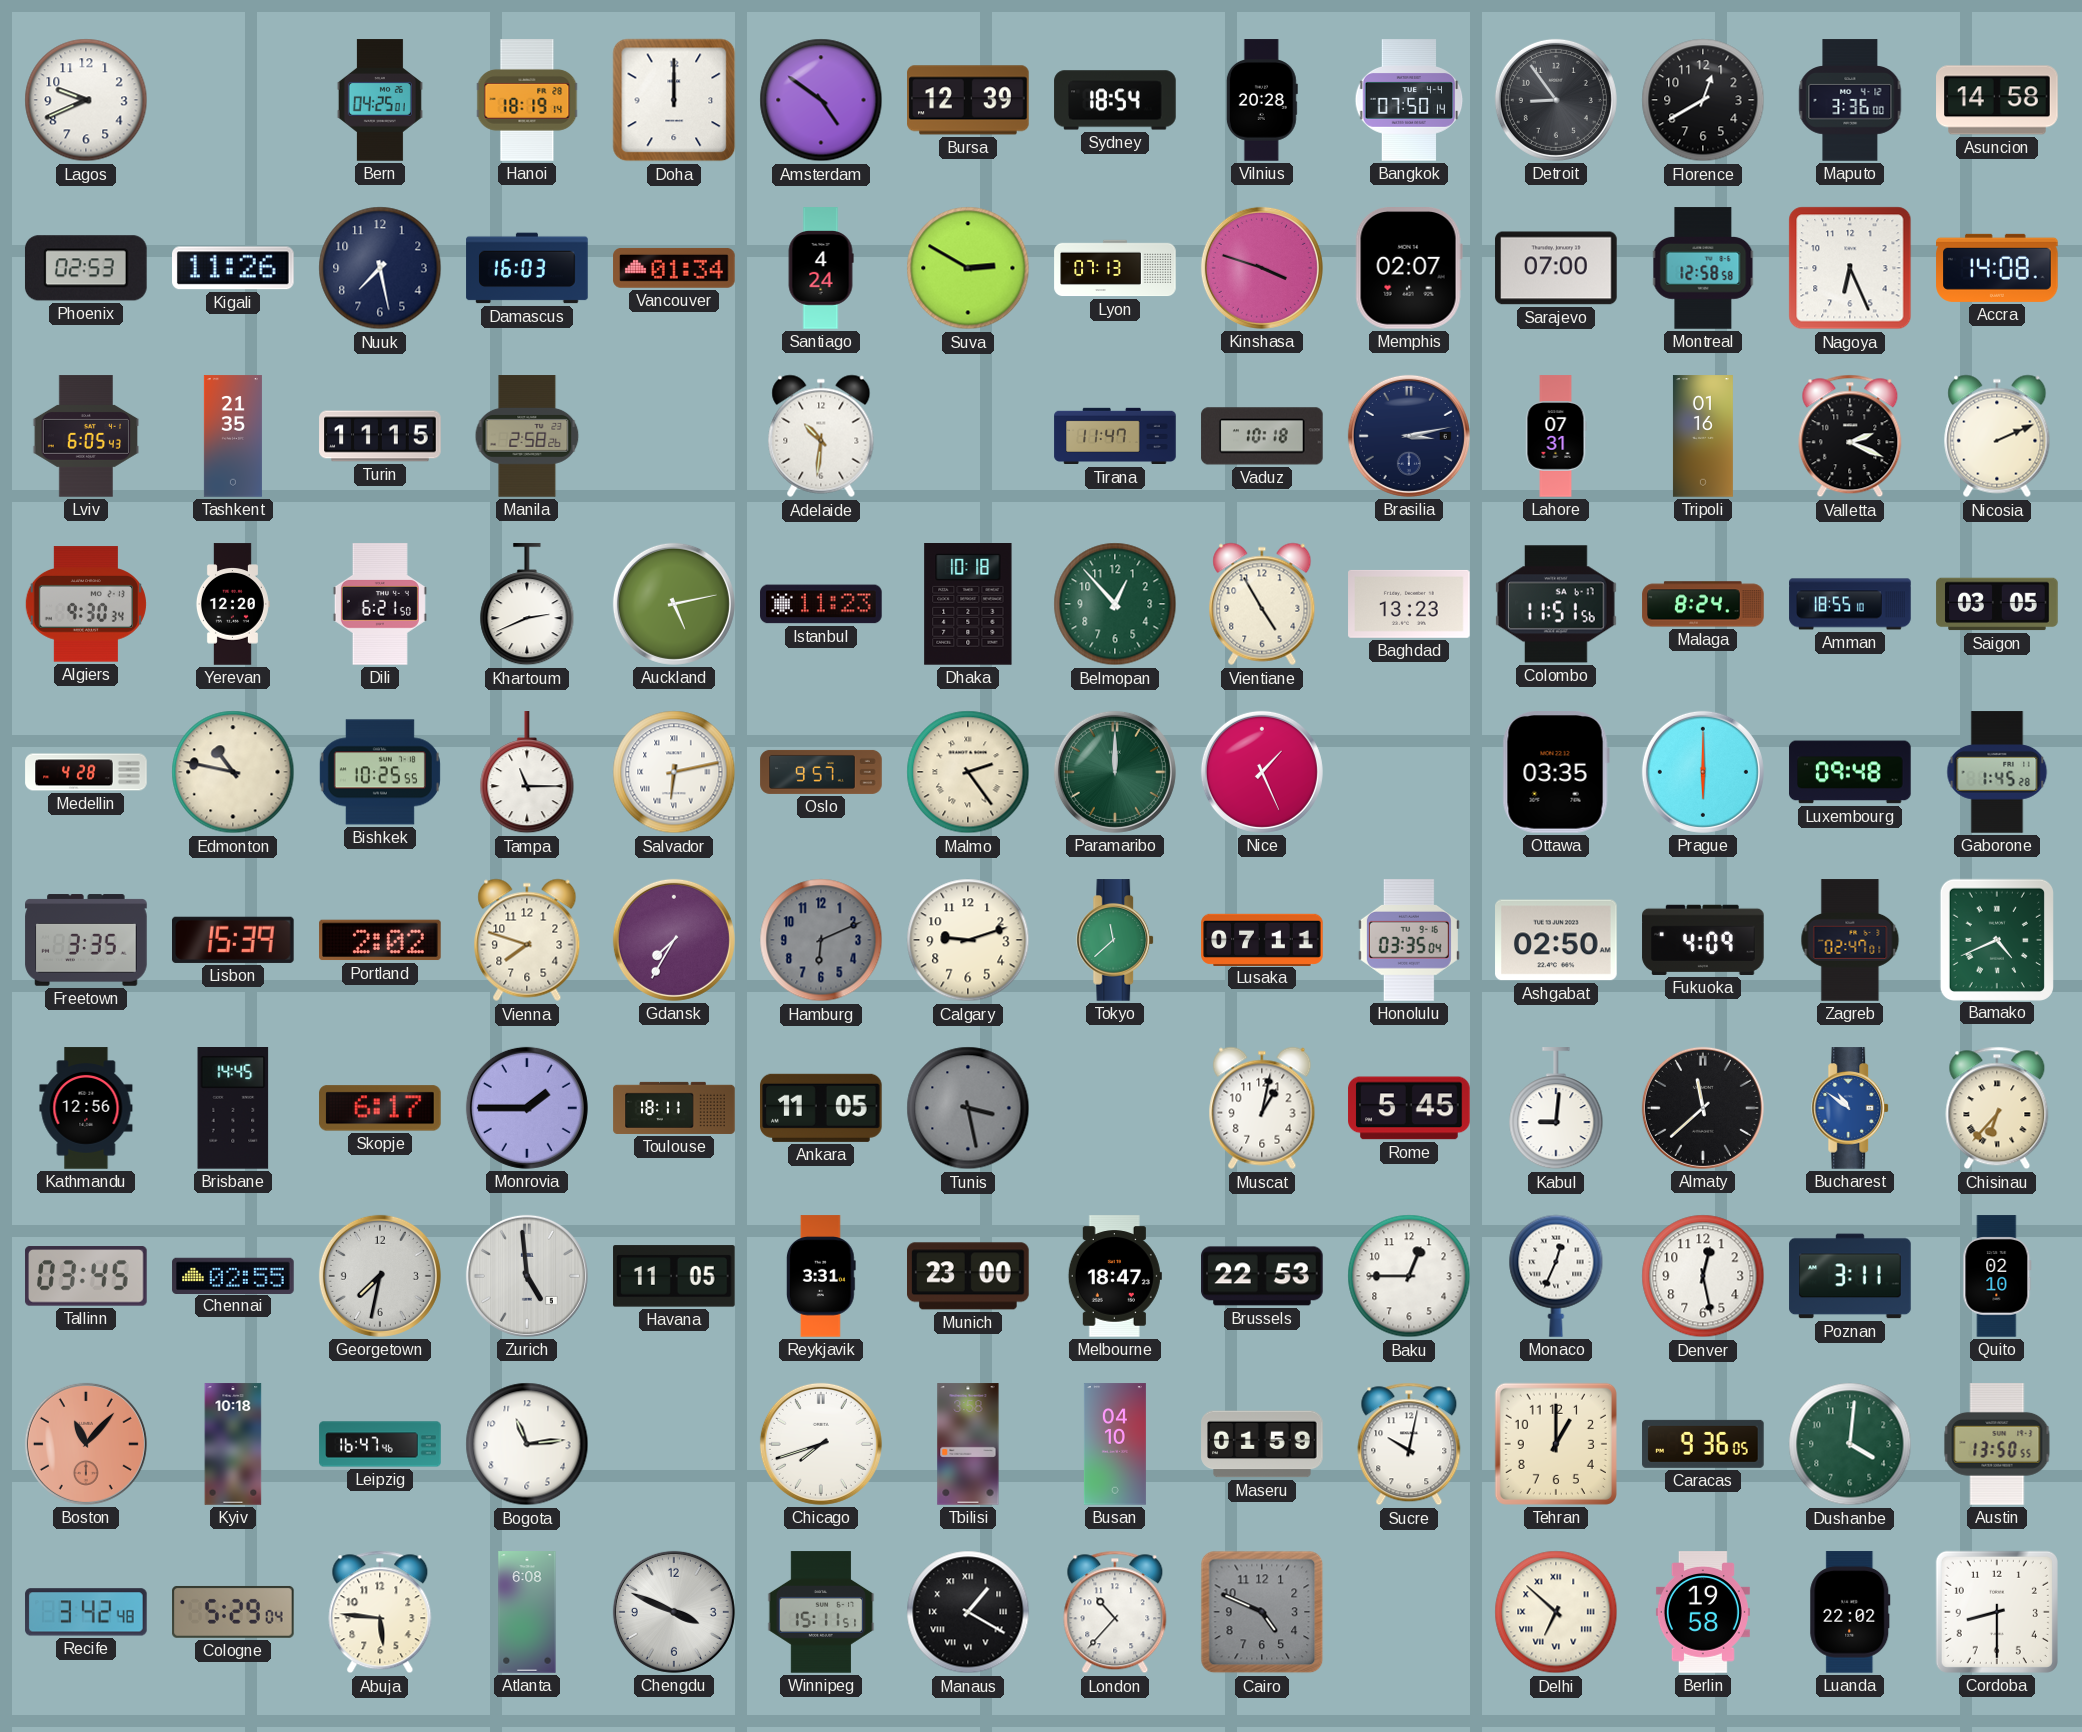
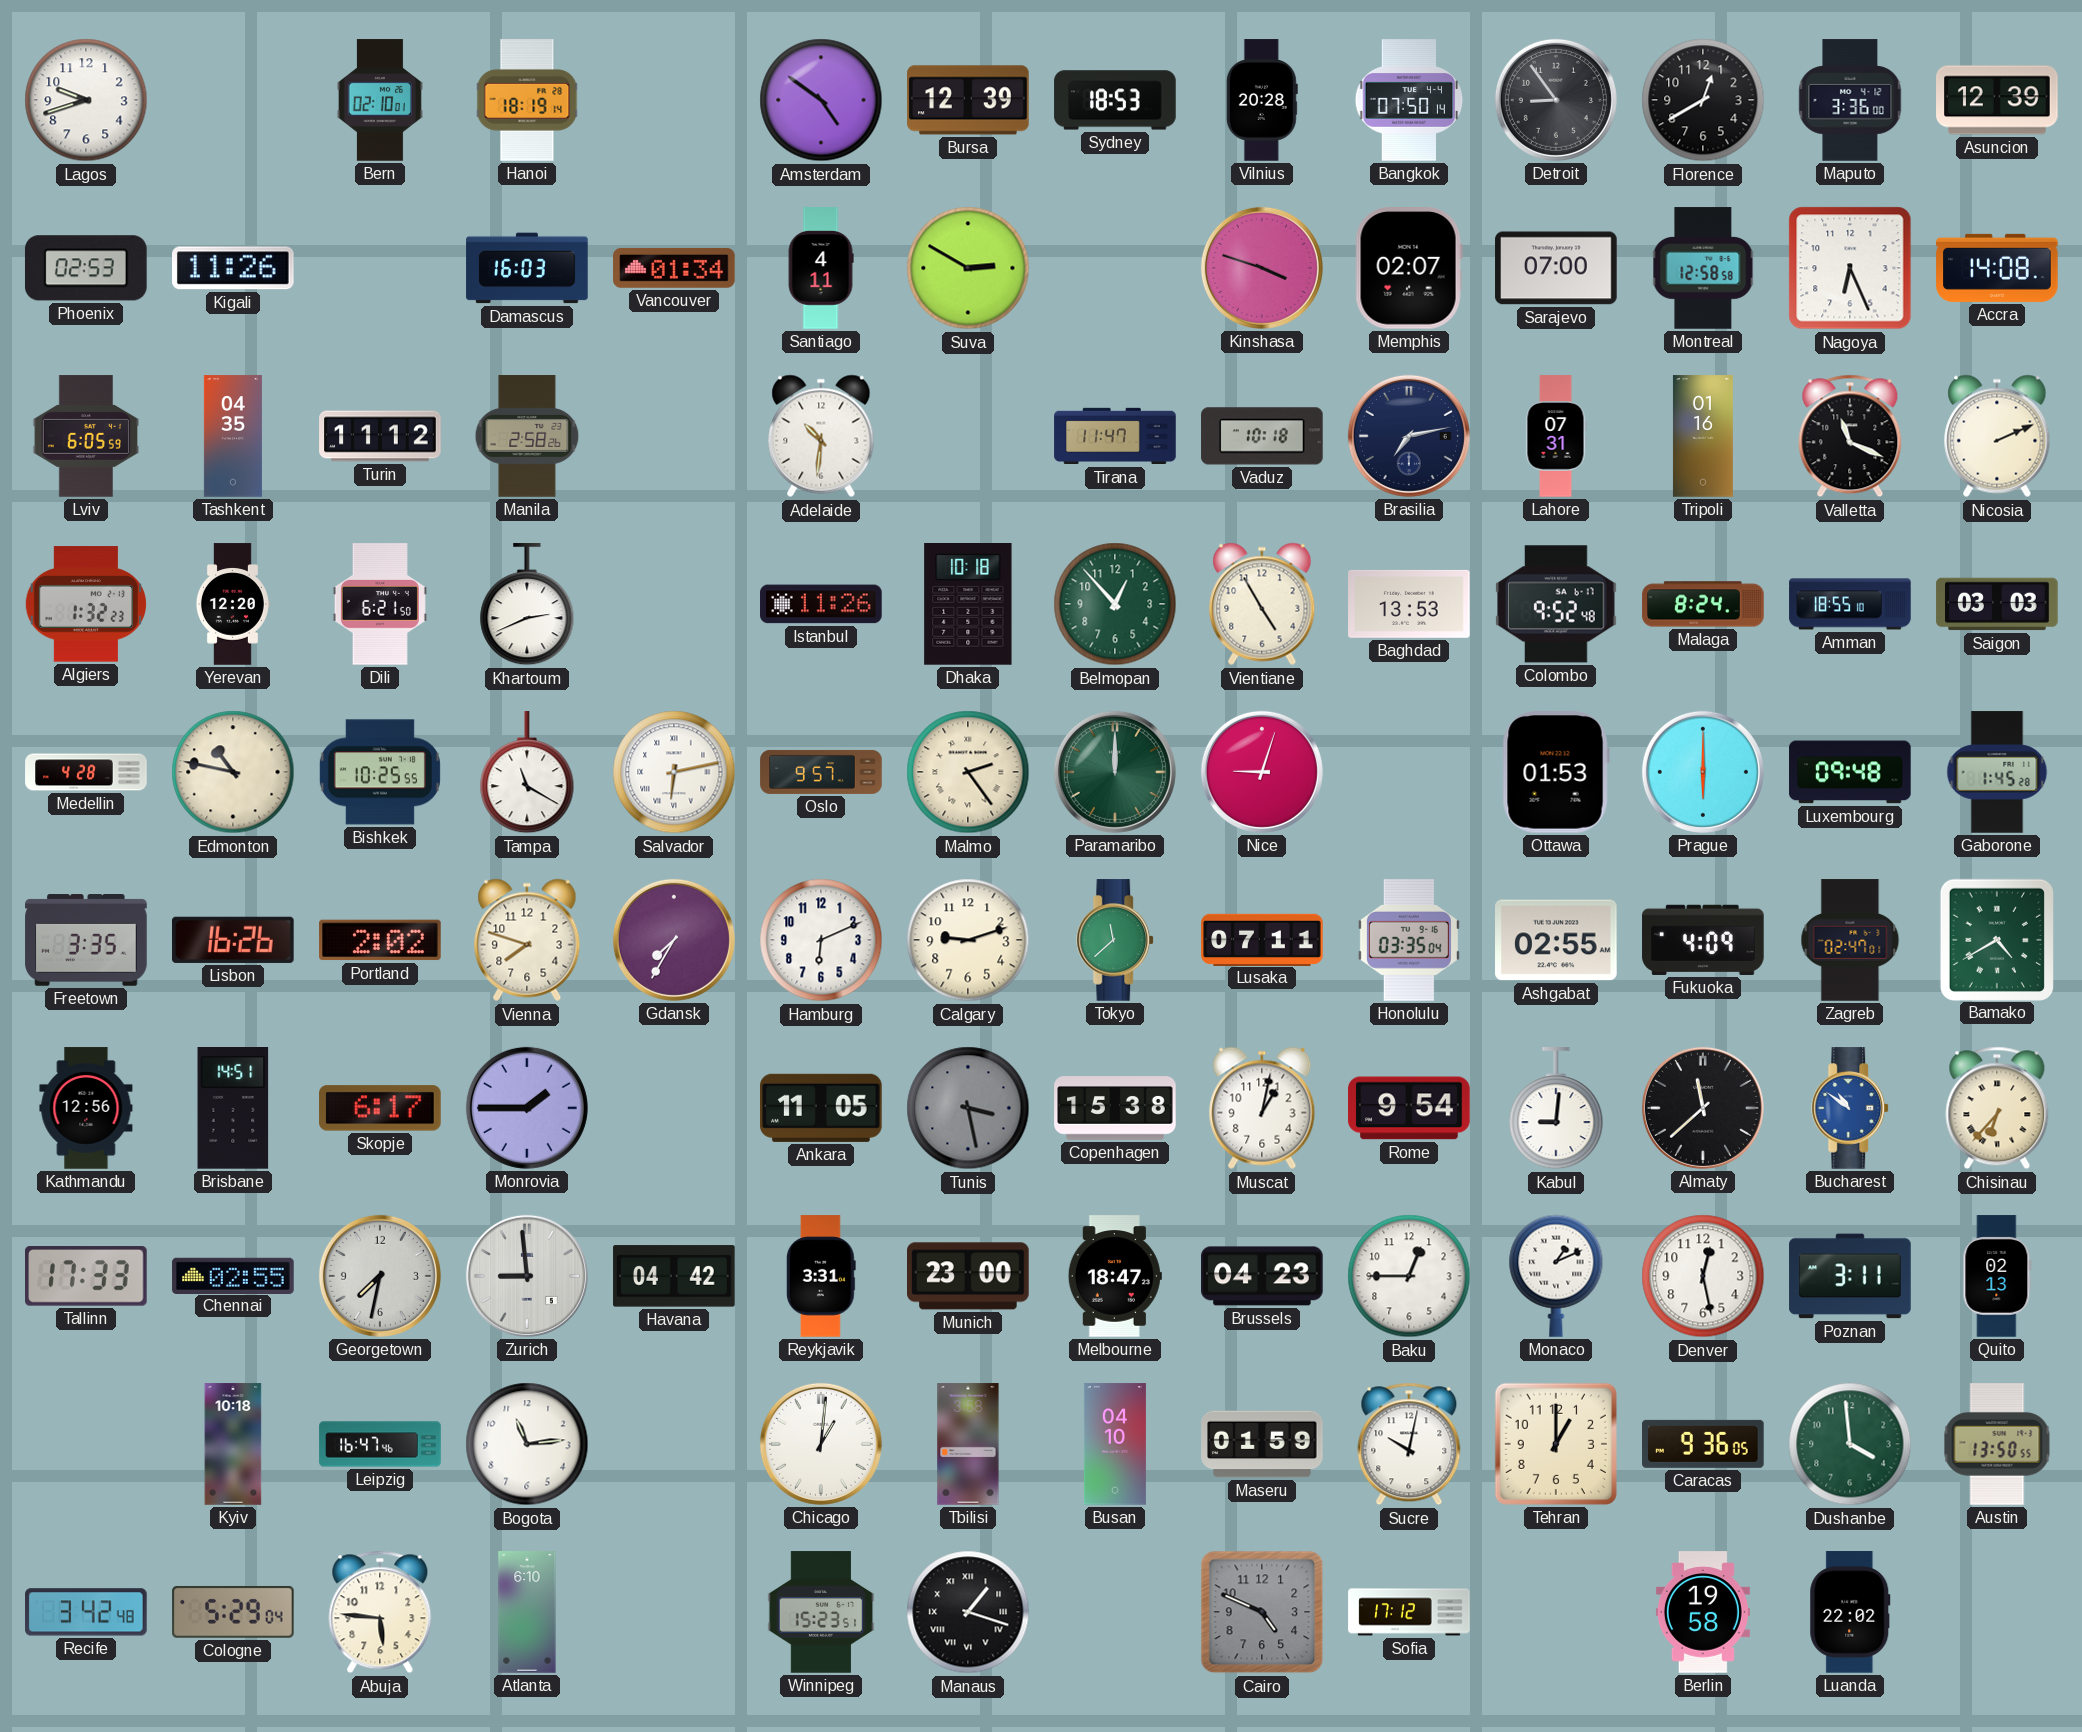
Lagos: 9:41 -> 9:42
Bern: 04:25 -> 02:10
Doha: 12:00 -> none
Sydney: 18:54 -> 18:53
Asuncion: 14:58 -> 12:39
Nuuk: 7:28 -> none
Santiago: 4:24 -> 4:11
Lyon: 07:13 -> none
Lviv: 6:05:43 -> 6:05:59
Tashkent: 21:35 -> 04:35
Turin: 11:15 -> 11:12
Brasilia: 3:13 -> 7:13
Valletta: 2:19 -> 11:19
Algiers: 9:30 -> 1:32
Auckland: 5:13 -> none
Istanbul: 11:23 -> 11:26
Baghdad: 13:23 -> 13:53
Colombo: 11:51 -> 9:52
Saigon: 03:05 -> 03:03
Tampa: 11:15 -> 11:20
Nice: 1:26 -> 9:03
Ottawa: 03:35 -> 01:53
Lisbon: 15:39 -> 16:26
Hamburg dial: grey -> white
Ashgabat: 02:50 -> 02:55
Bamako: 4:41 -> 4:40
Brisbane: 14:45 -> 14:51
Toulouse: 18:11 -> none
Copenhagen: none -> 15:38
Rome: 5:45 -> 9:54
Tallinn: 03:45 -> 17:33
Zurich: 4:59 -> 8:59
Havana: 11:05 -> 04:42
Brussels: 22:53 -> 04:23
Monaco: 12:34 -> 1:11
Quito: 02:10 -> 02:13
Boston: 11:07 -> none
Chicago: 7:42 -> 1:01
Dushanbe: 4:01 -> 3:59
Atlanta: 6:08 -> 6:10
Chengdu: 3:49 -> none
Winnipeg: 15:11 -> 15:23
Manaus: 1:20 -> 1:18
London: 10:37 -> none
Sofia: none -> 17:12
Delhi: 6:52 -> none
Cordoba: 8:30 -> none
